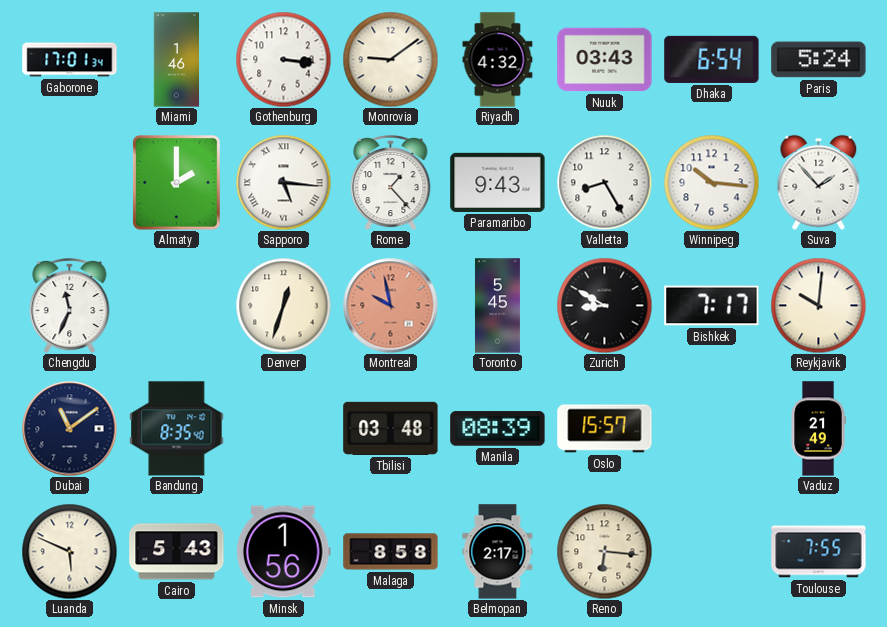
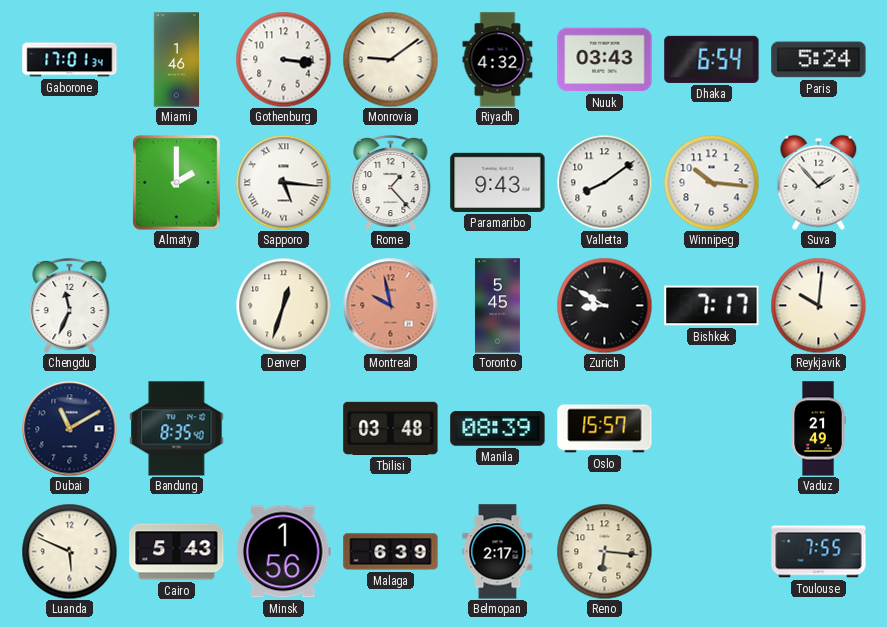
Valletta: 8:25 -> 8:09
Dubai: 11:09 -> 11:10
Malaga: 8:58 -> 6:39
